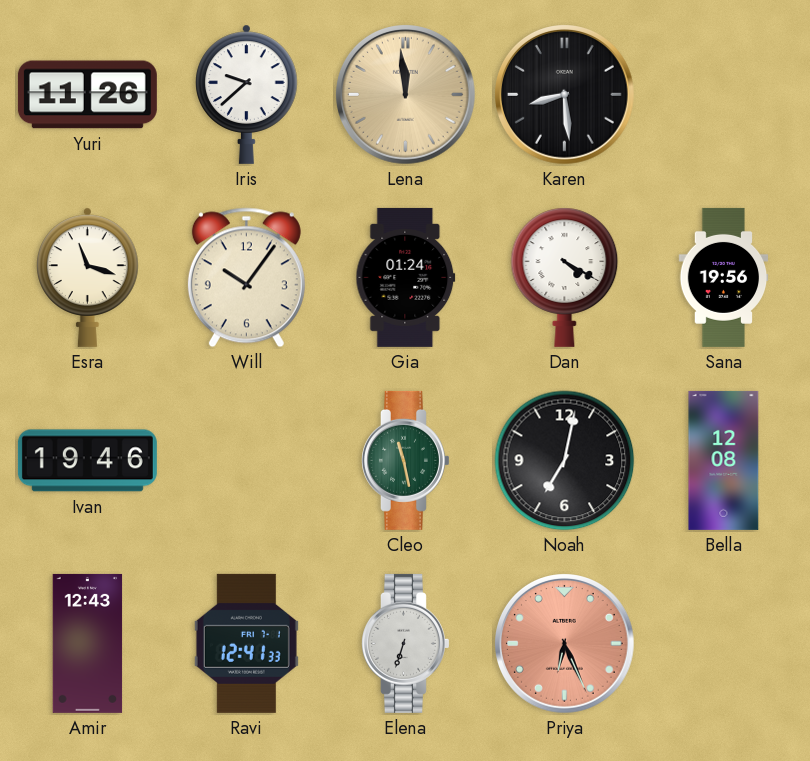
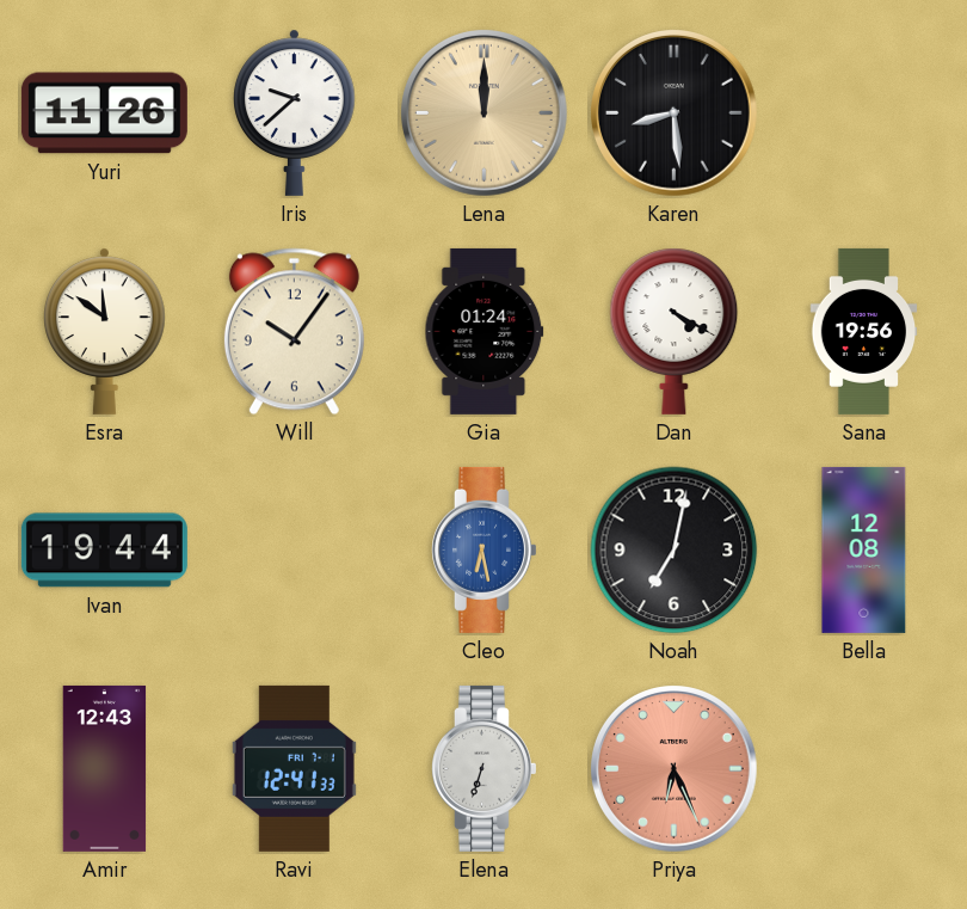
Lena: 11:59 -> 12:00
Esra: 11:18 -> 11:51
Ivan: 19:46 -> 19:44
Cleo: 11:28 -> 6:28
Cleo dial: green -> blue
